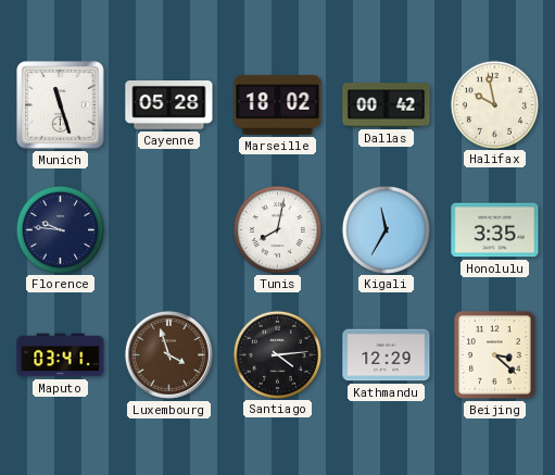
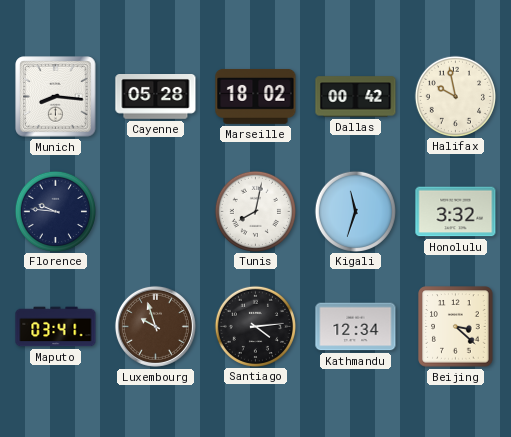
Munich: 11:27 -> 8:16
Kigali: 11:35 -> 11:33
Honolulu: 3:35 -> 3:32
Luxembourg: 3:57 -> 9:57
Kathmandu: 12:29 -> 12:34
